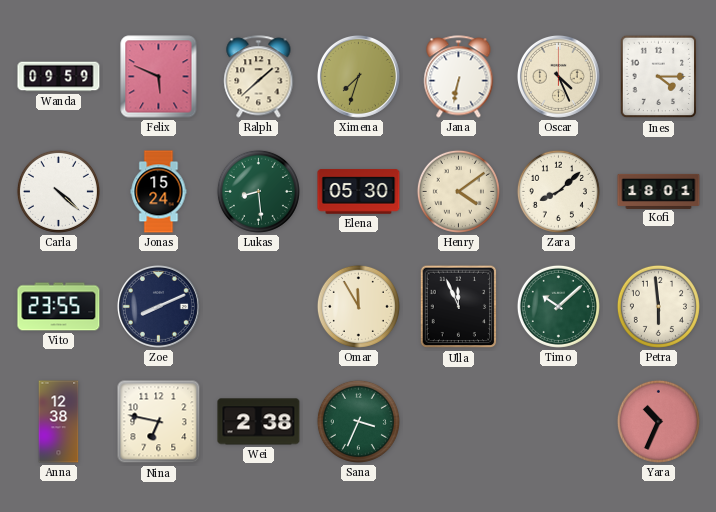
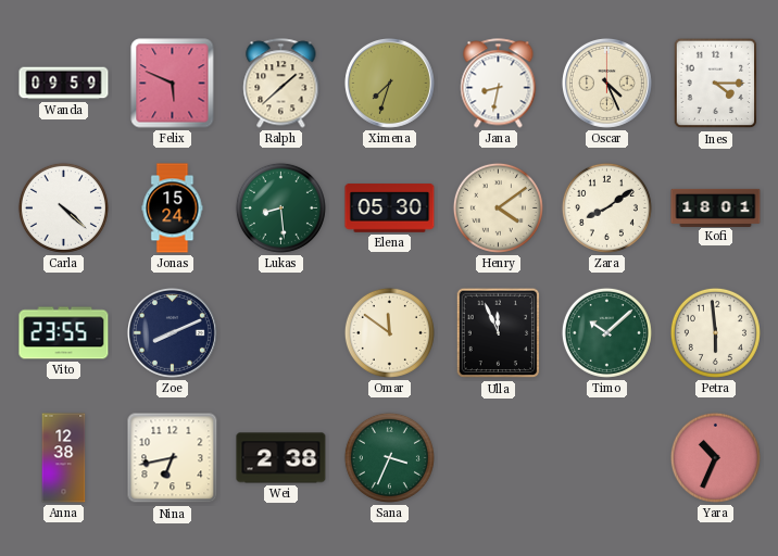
Jana: 6:32 -> 8:32
Zara: 8:08 -> 8:09
Omar: 11:55 -> 11:51
Nina: 6:47 -> 6:43
